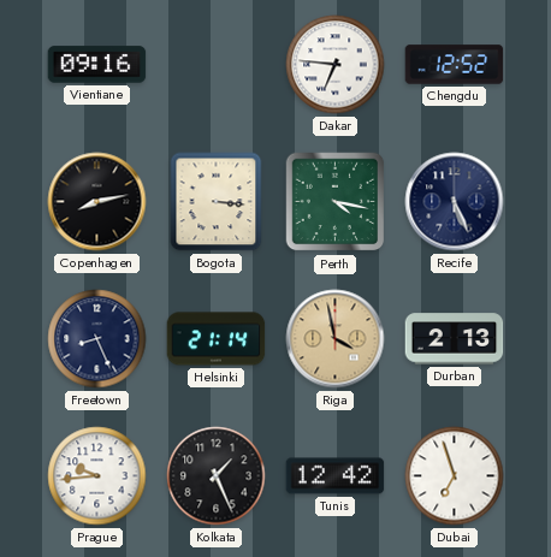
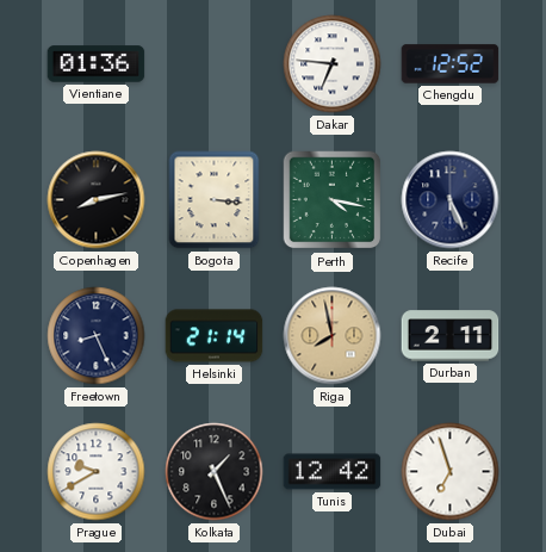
Vientiane: 09:16 -> 01:36
Riga: 3:58 -> 7:58
Durban: 2:13 -> 2:11
Prague: 9:44 -> 9:40
